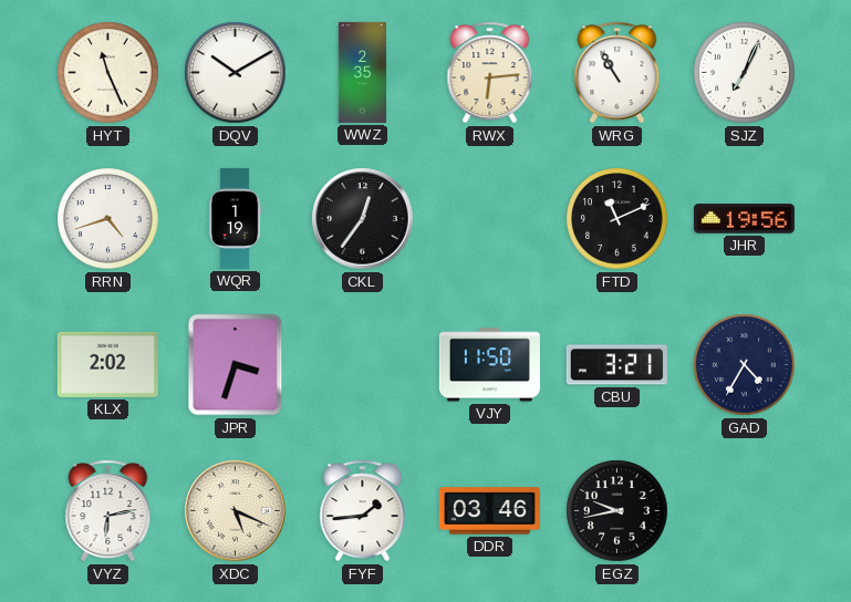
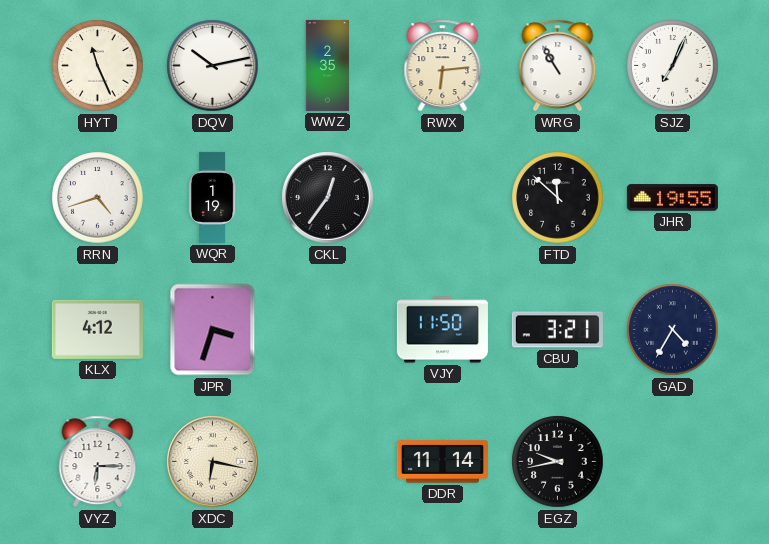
DQV: 10:10 -> 10:13
FTD: 11:11 -> 11:52
JHR: 19:56 -> 19:55
KLX: 2:02 -> 4:12
VYZ: 6:13 -> 6:15
XDC: 5:19 -> 6:17
FYF: 1:44 -> none
DDR: 03:46 -> 11:14
